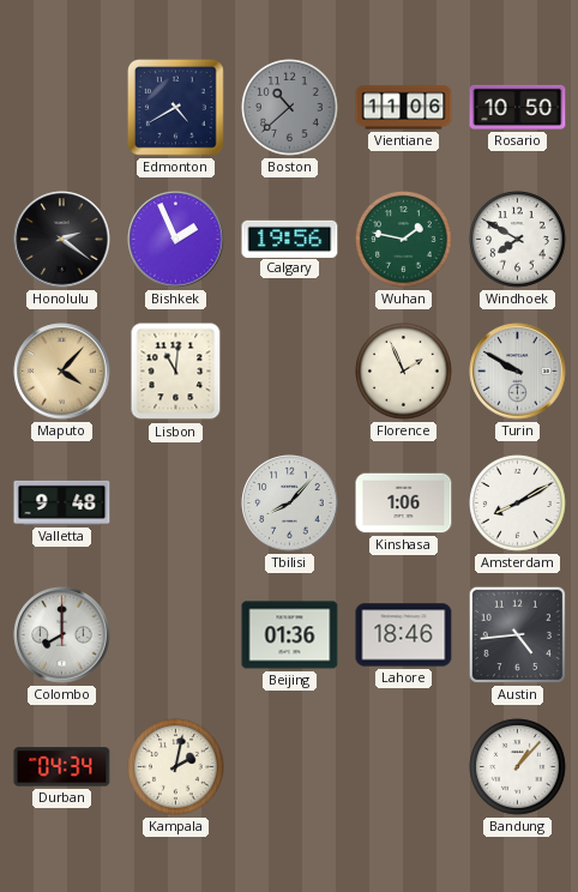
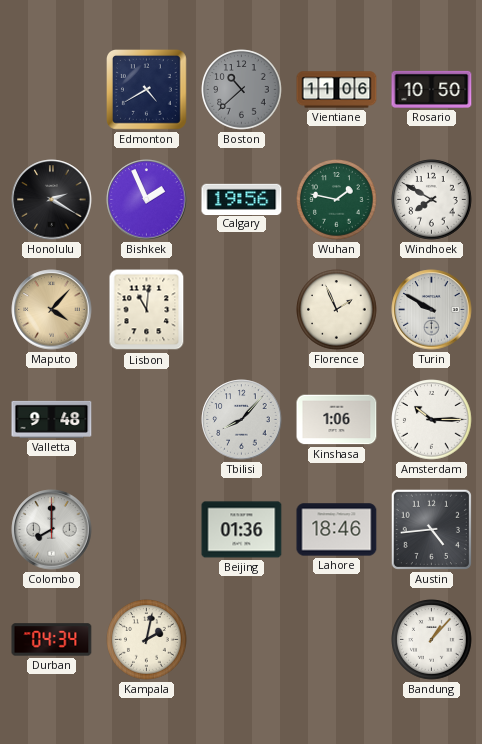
Honolulu: 2:21 -> 2:20
Amsterdam: 8:10 -> 10:15
